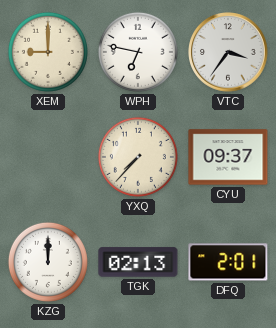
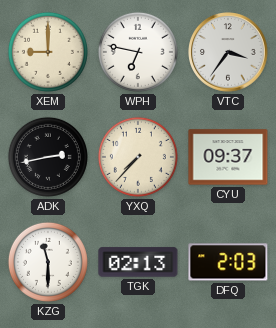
ADK: none -> 2:43
KZG: 12:00 -> 11:30
DFQ: 2:01 -> 2:03
